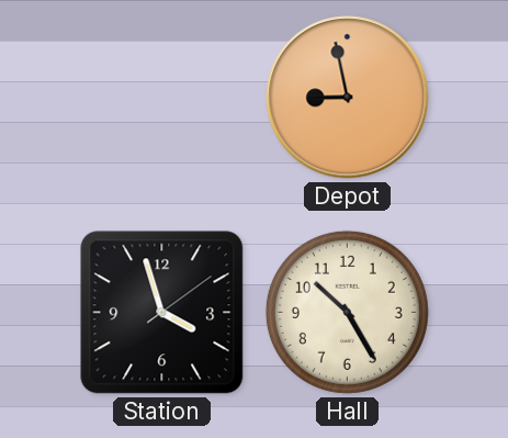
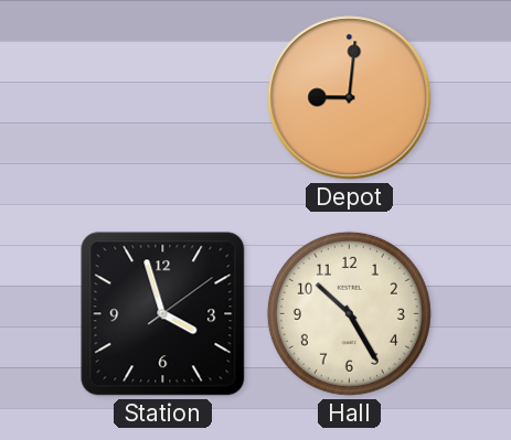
Depot: 8:58 -> 9:01
